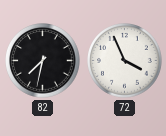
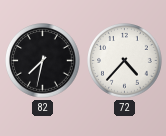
72: 3:56 -> 4:37
